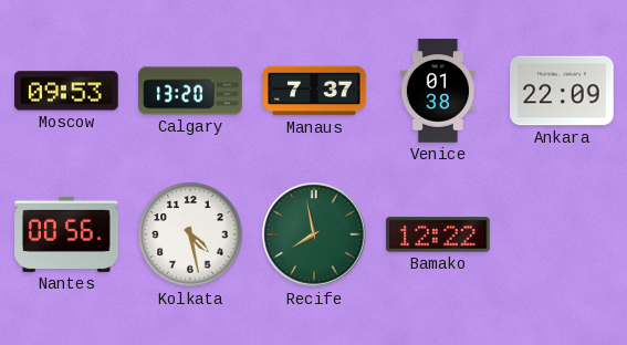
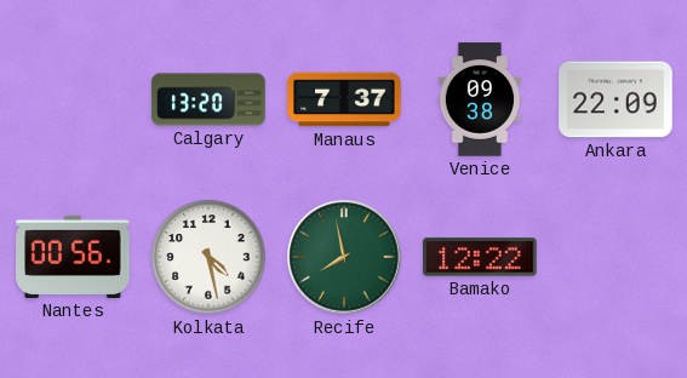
Moscow: 09:53 -> none
Venice: 01:38 -> 09:38
